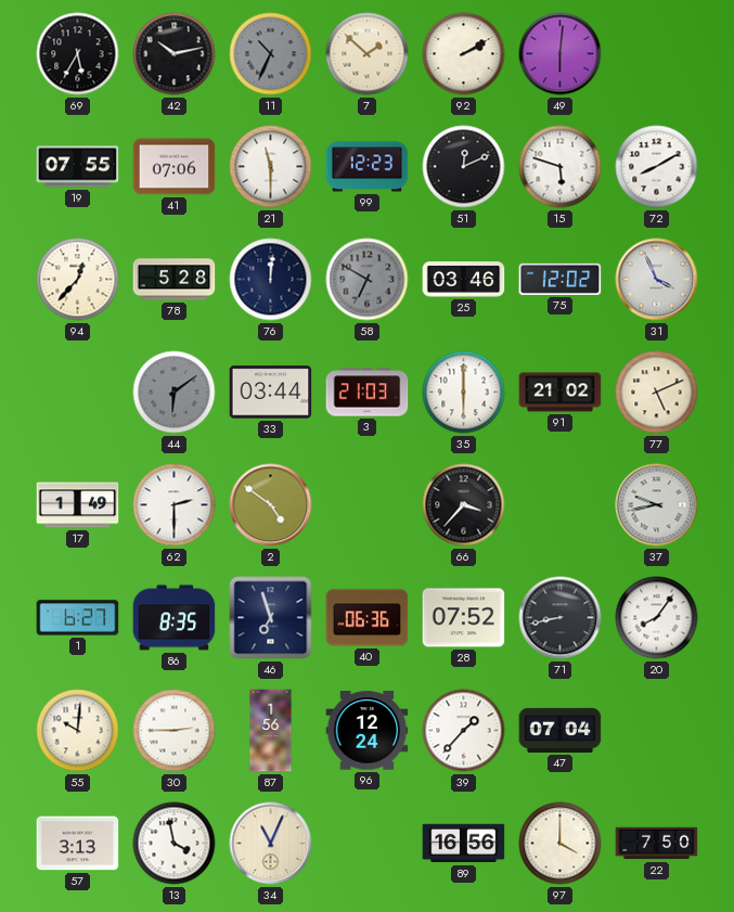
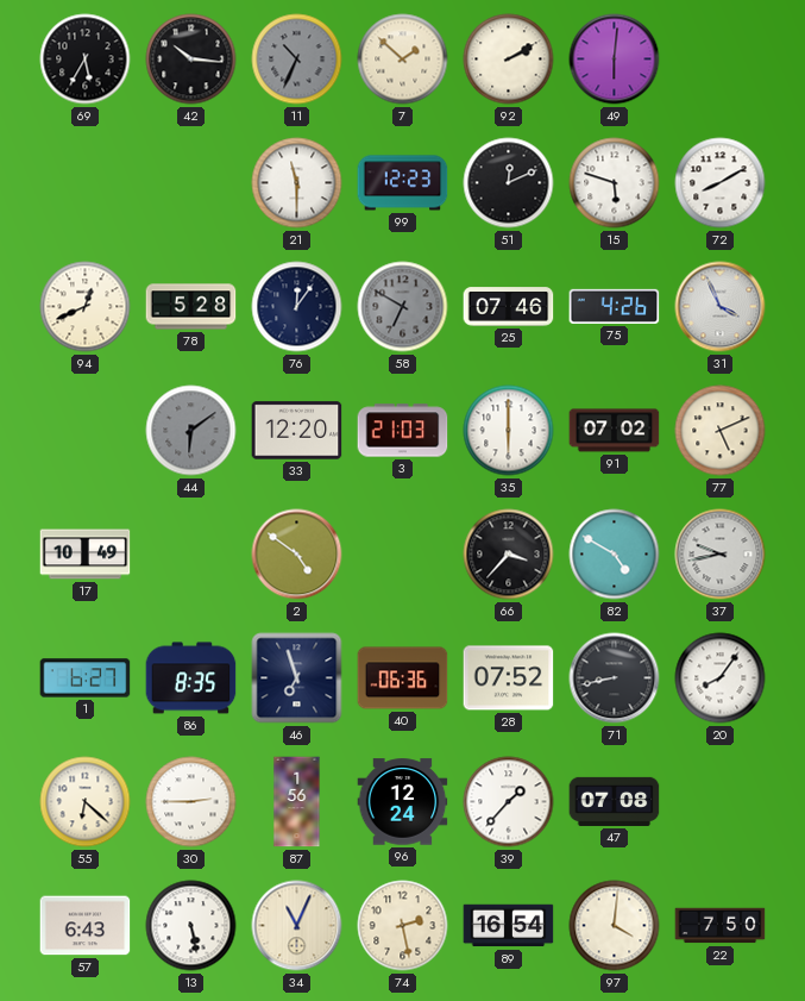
42: 10:13 -> 10:16
19: 07:55 -> none
41: 07:06 -> none
94: 12:37 -> 12:41
76: 12:01 -> 12:06
25: 03:46 -> 07:46
75: 12:02 -> 4:26
33: 03:44 -> 12:20
91: 21:02 -> 07:02
17: 1:49 -> 10:49
62: 2:30 -> none
82: none -> 4:50
55: 10:01 -> 6:22
47: 07:04 -> 07:08
57: 3:13 -> 6:43
13: 3:58 -> 5:28
74: none -> 2:28
89: 16:56 -> 16:54
97: 4:00 -> 4:01
